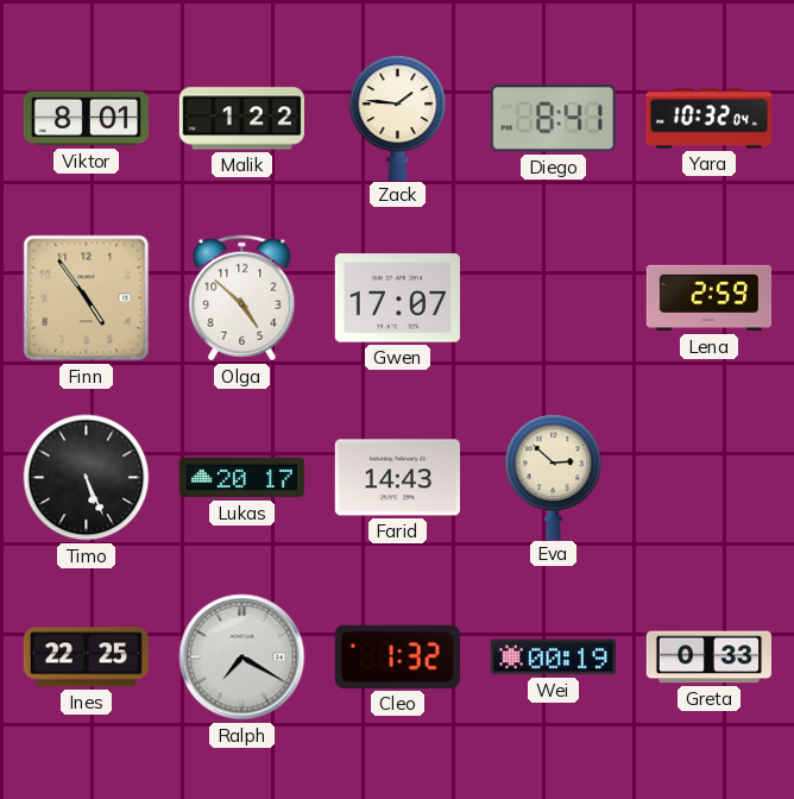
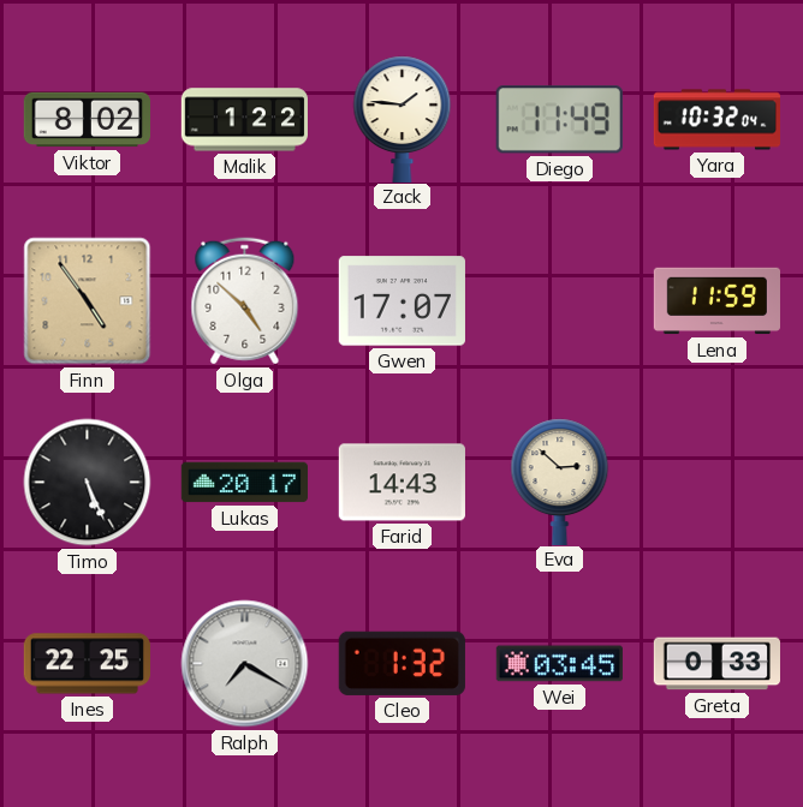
Viktor: 8:01 -> 8:02
Diego: 8:41 -> 11:49
Lena: 2:59 -> 11:59
Wei: 00:19 -> 03:45
